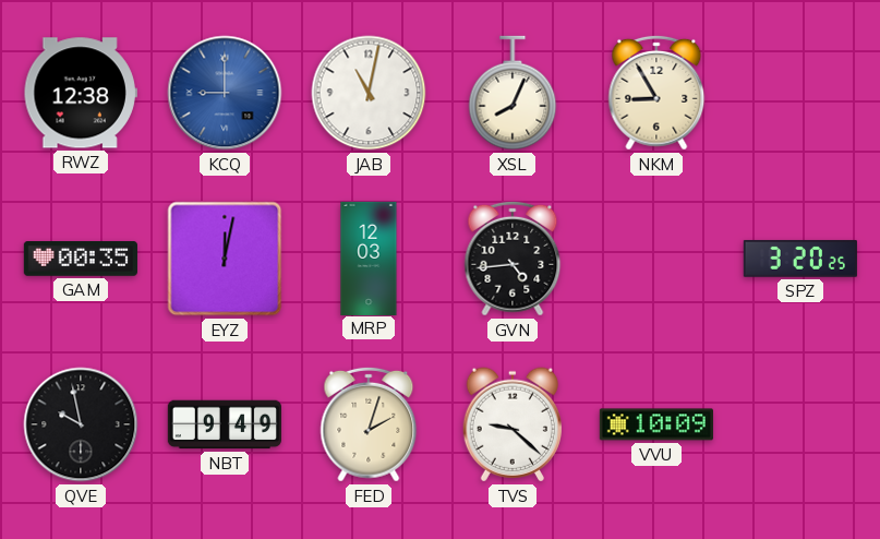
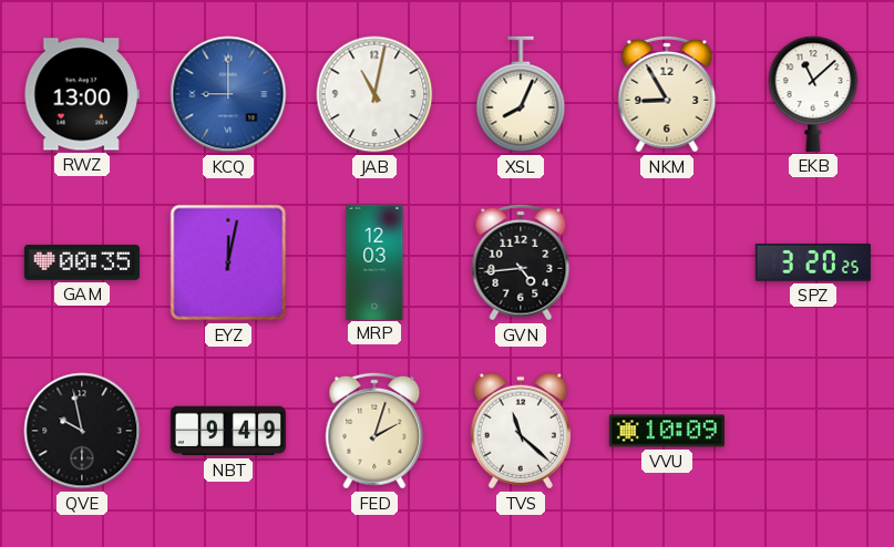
RWZ: 12:38 -> 13:00
EKB: none -> 11:08
TVS: 9:22 -> 11:22
